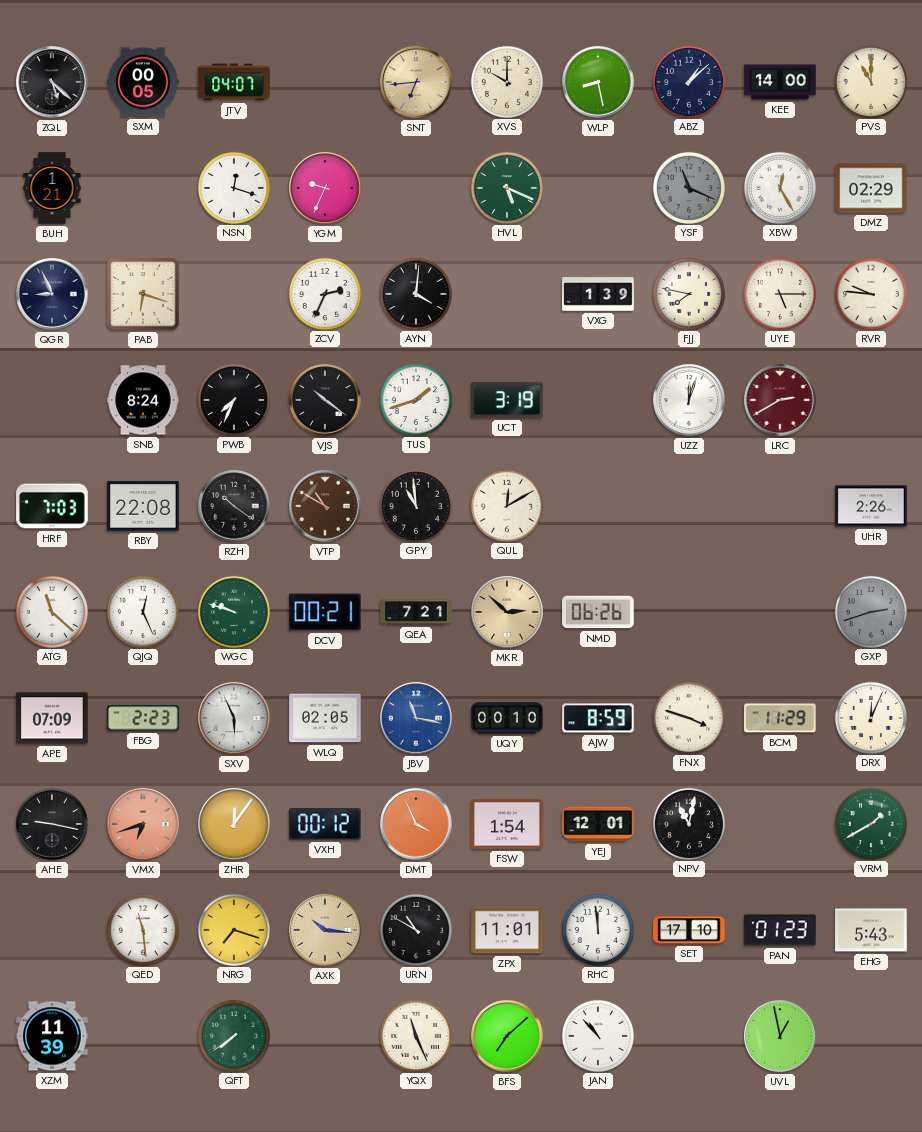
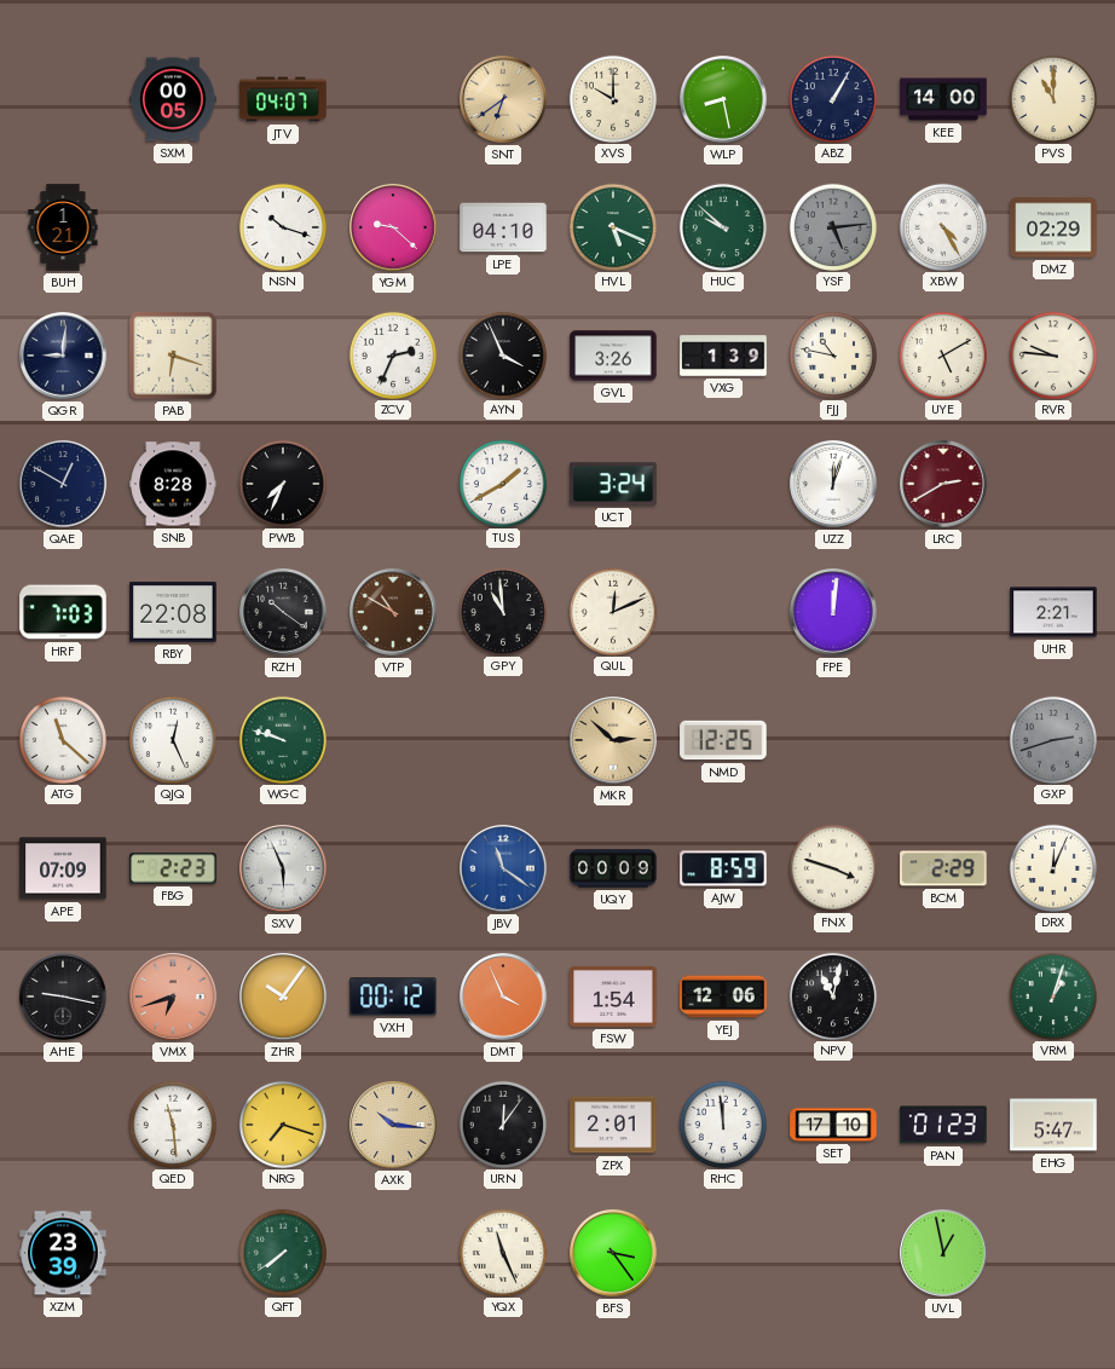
ZQL: 5:22 -> none
SNT: 6:44 -> 6:39
ABZ: 1:08 -> 1:05
NSN: 12:18 -> 10:18
YGM: 9:34 -> 9:22
LPE: none -> 04:10
HUC: none -> 9:52
YSF: 11:19 -> 5:14
XBW: 12:25 -> 4:25
QGR: 8:56 -> 9:01
AYN: 4:01 -> 3:56
GVL: none -> 3:26
FJJ: 7:47 -> 10:47
UYE: 5:15 -> 5:10
QAE: none -> 12:50
SNB: 8:24 -> 8:28
VJS: 10:21 -> none
TUS: 1:42 -> 1:40
UCT: 3:19 -> 3:24
QUL: 12:10 -> 12:11
FPE: none -> 12:01
UHR: 2:26 -> 2:21
DCV: 00:21 -> none
QEA: 7:21 -> none
NMD: 06:26 -> 12:25
WLQ: 02:05 -> none
JBV: 11:17 -> 11:21
UQY: 00:10 -> 00:09
BCM: 11:29 -> 2:29
ZHR: 12:06 -> 10:06
YEJ: 12:01 -> 12:06
VRM: 1:40 -> 1:03
URN: 10:50 -> 12:06
ZPX: 11:01 -> 2:01
EHG: 5:43 -> 5:47
XZM: 11:39 -> 23:39
BFS: 7:08 -> 3:24
JAN: 10:53 -> none
